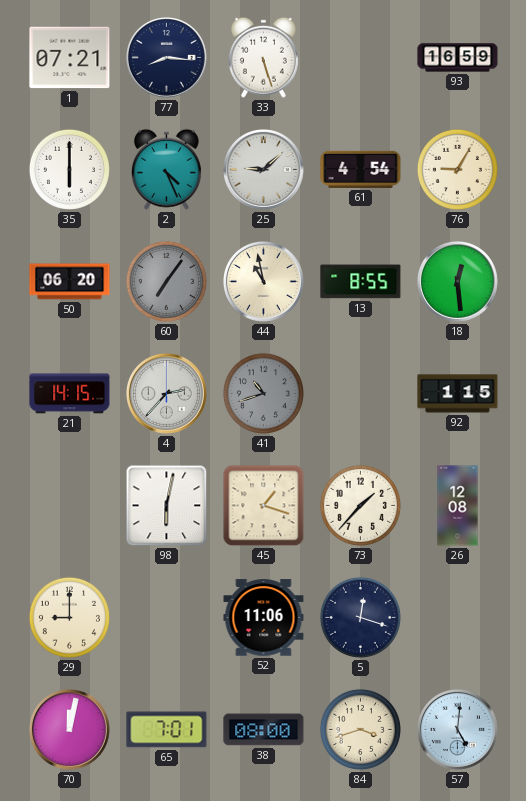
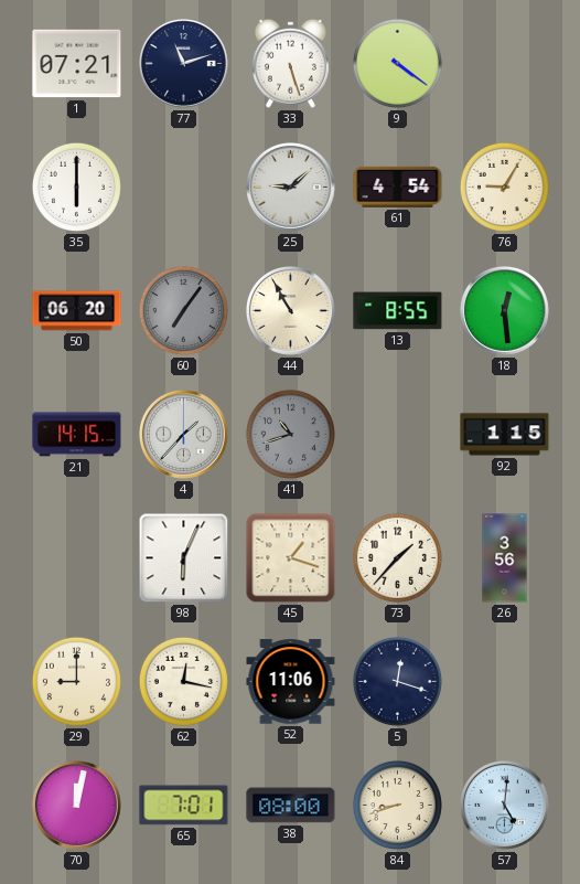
77: 8:16 -> 11:12
9: none -> 4:21
93: 16:59 -> none
2: 4:26 -> none
44: 10:58 -> 10:55
4: 2:37 -> 1:37
98: 6:02 -> 6:04
26: 12:08 -> 3:56
62: none -> 12:17
84: 3:42 -> 8:42
